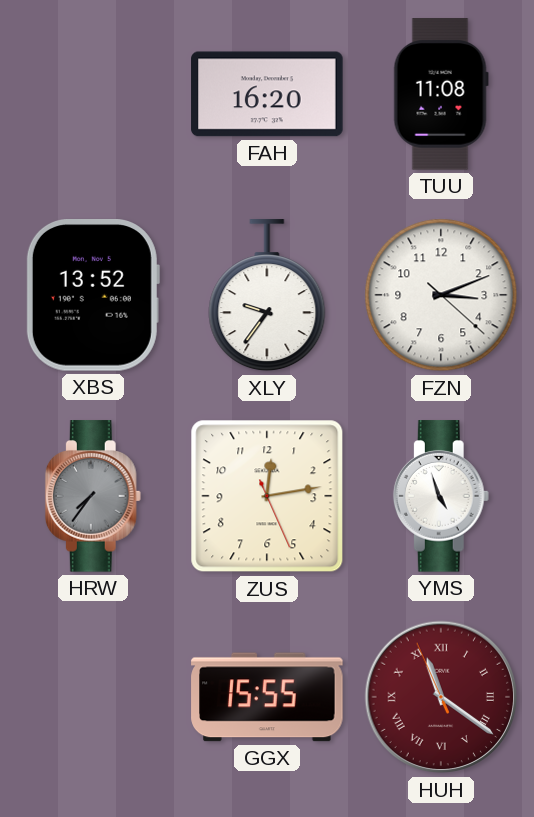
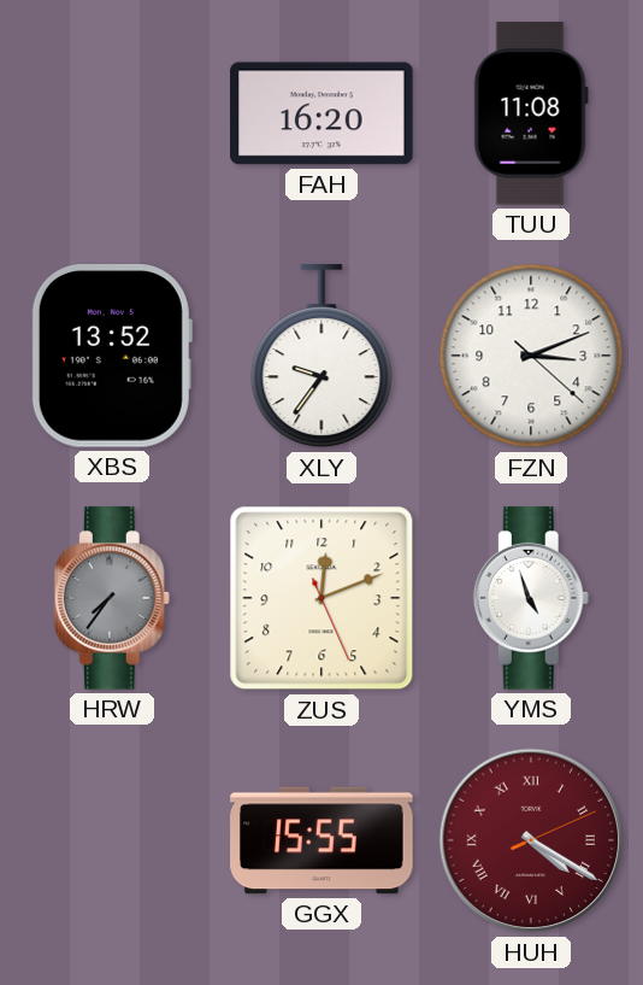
ZUS: 12:13 -> 12:11
HUH: 11:20 -> 4:20
